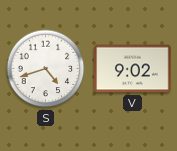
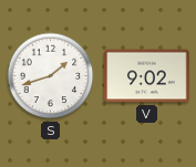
S: 4:42 -> 1:42
